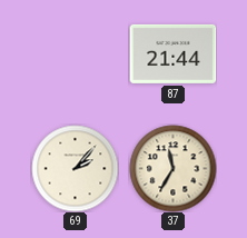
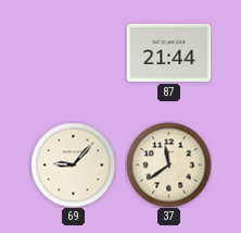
69: 2:07 -> 9:07
37: 11:35 -> 11:39
